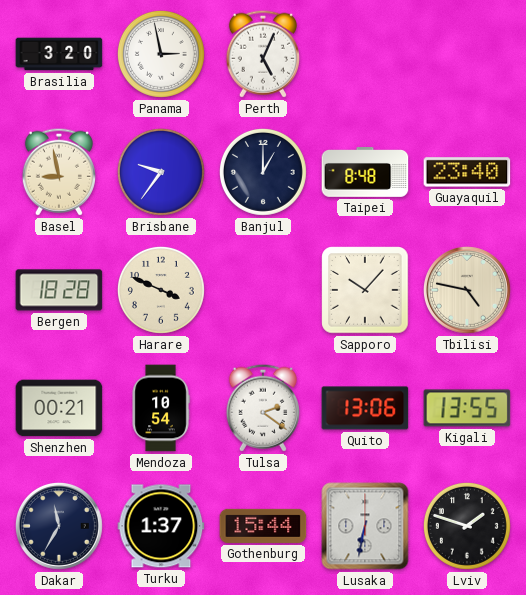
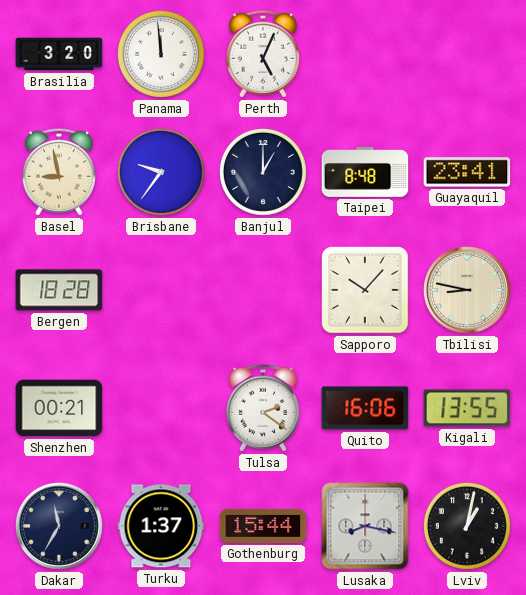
Panama: 2:58 -> 11:59
Guayaquil: 23:40 -> 23:41
Harare: 3:49 -> none
Tbilisi: 4:47 -> 8:47
Mendoza: 10:54 -> none
Quito: 13:06 -> 16:06
Lusaka: 6:32 -> 8:17
Lviv: 1:48 -> 1:02
